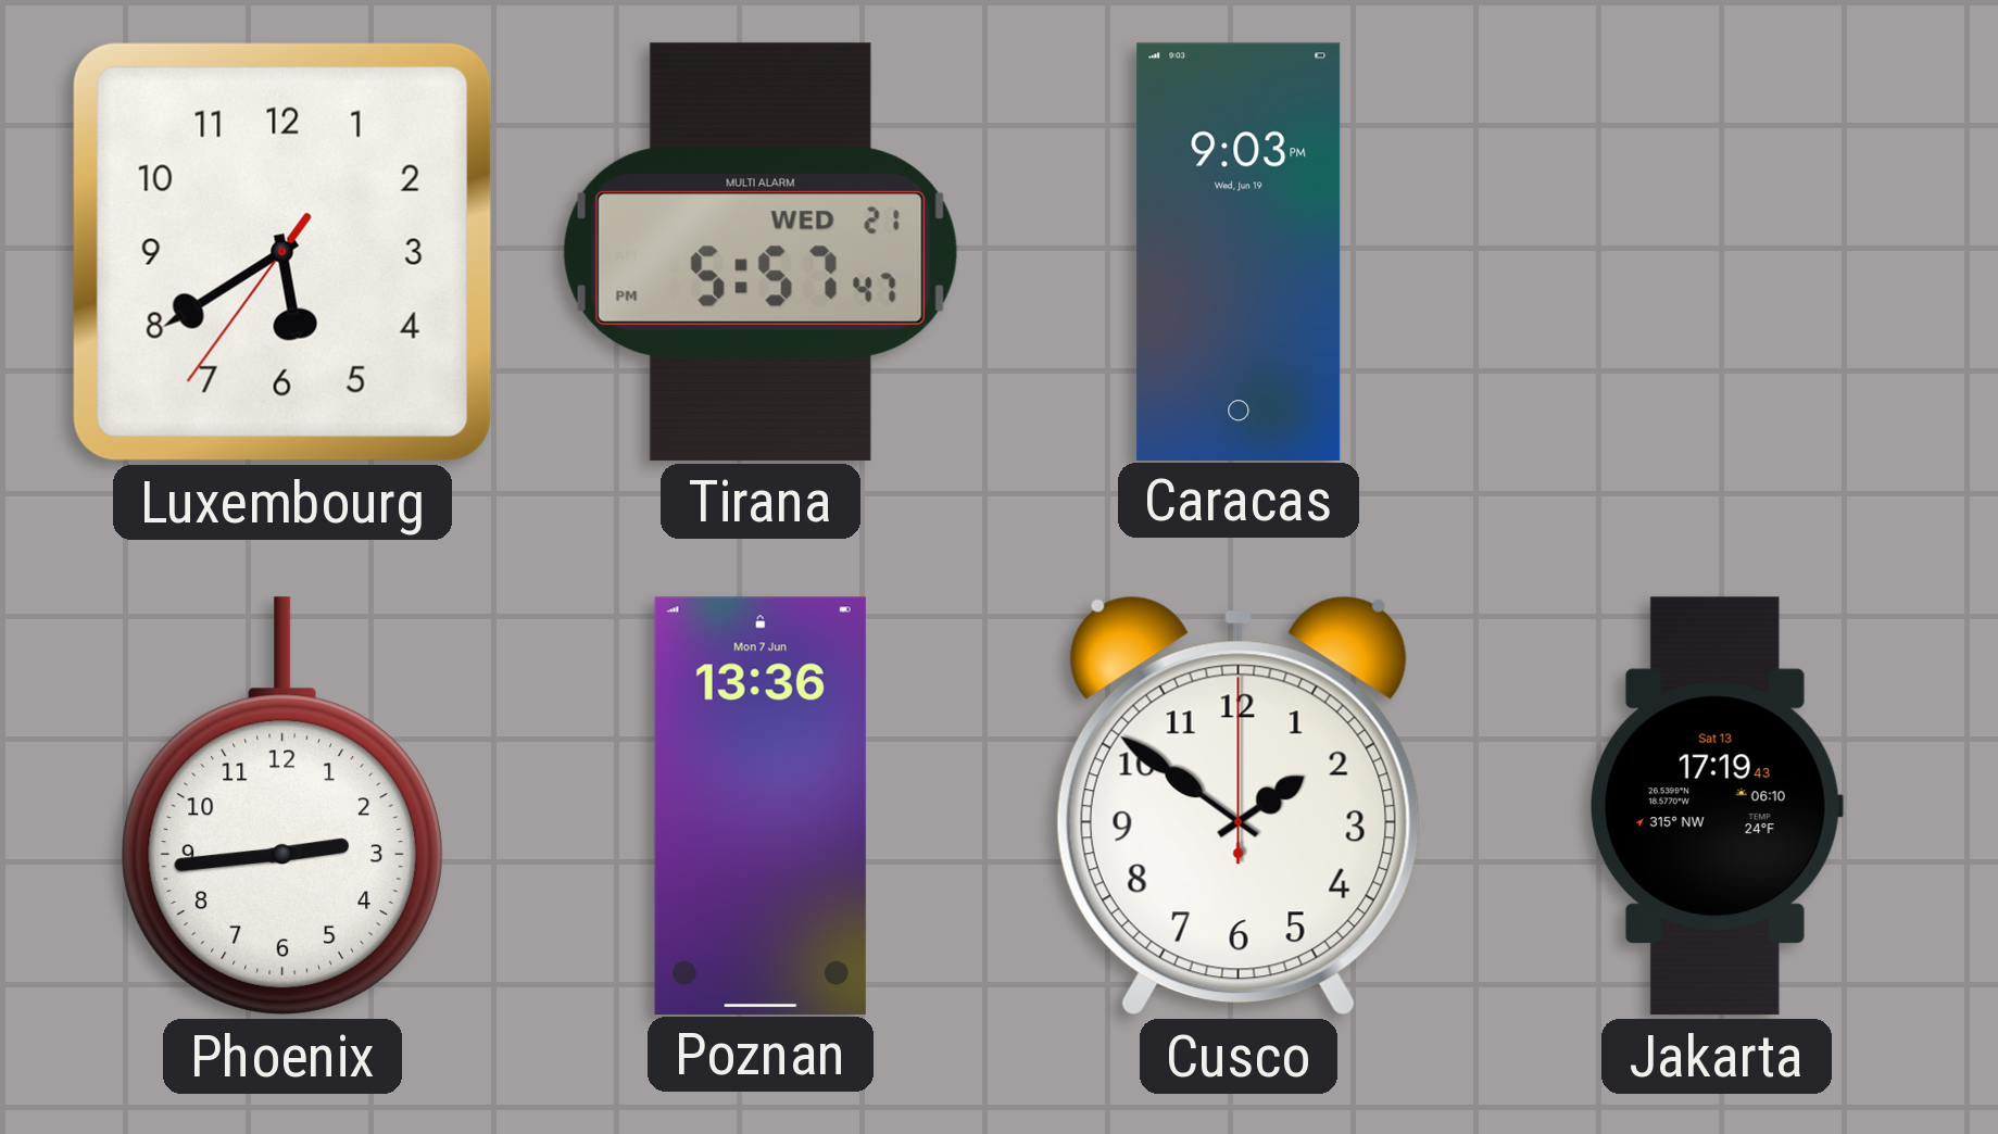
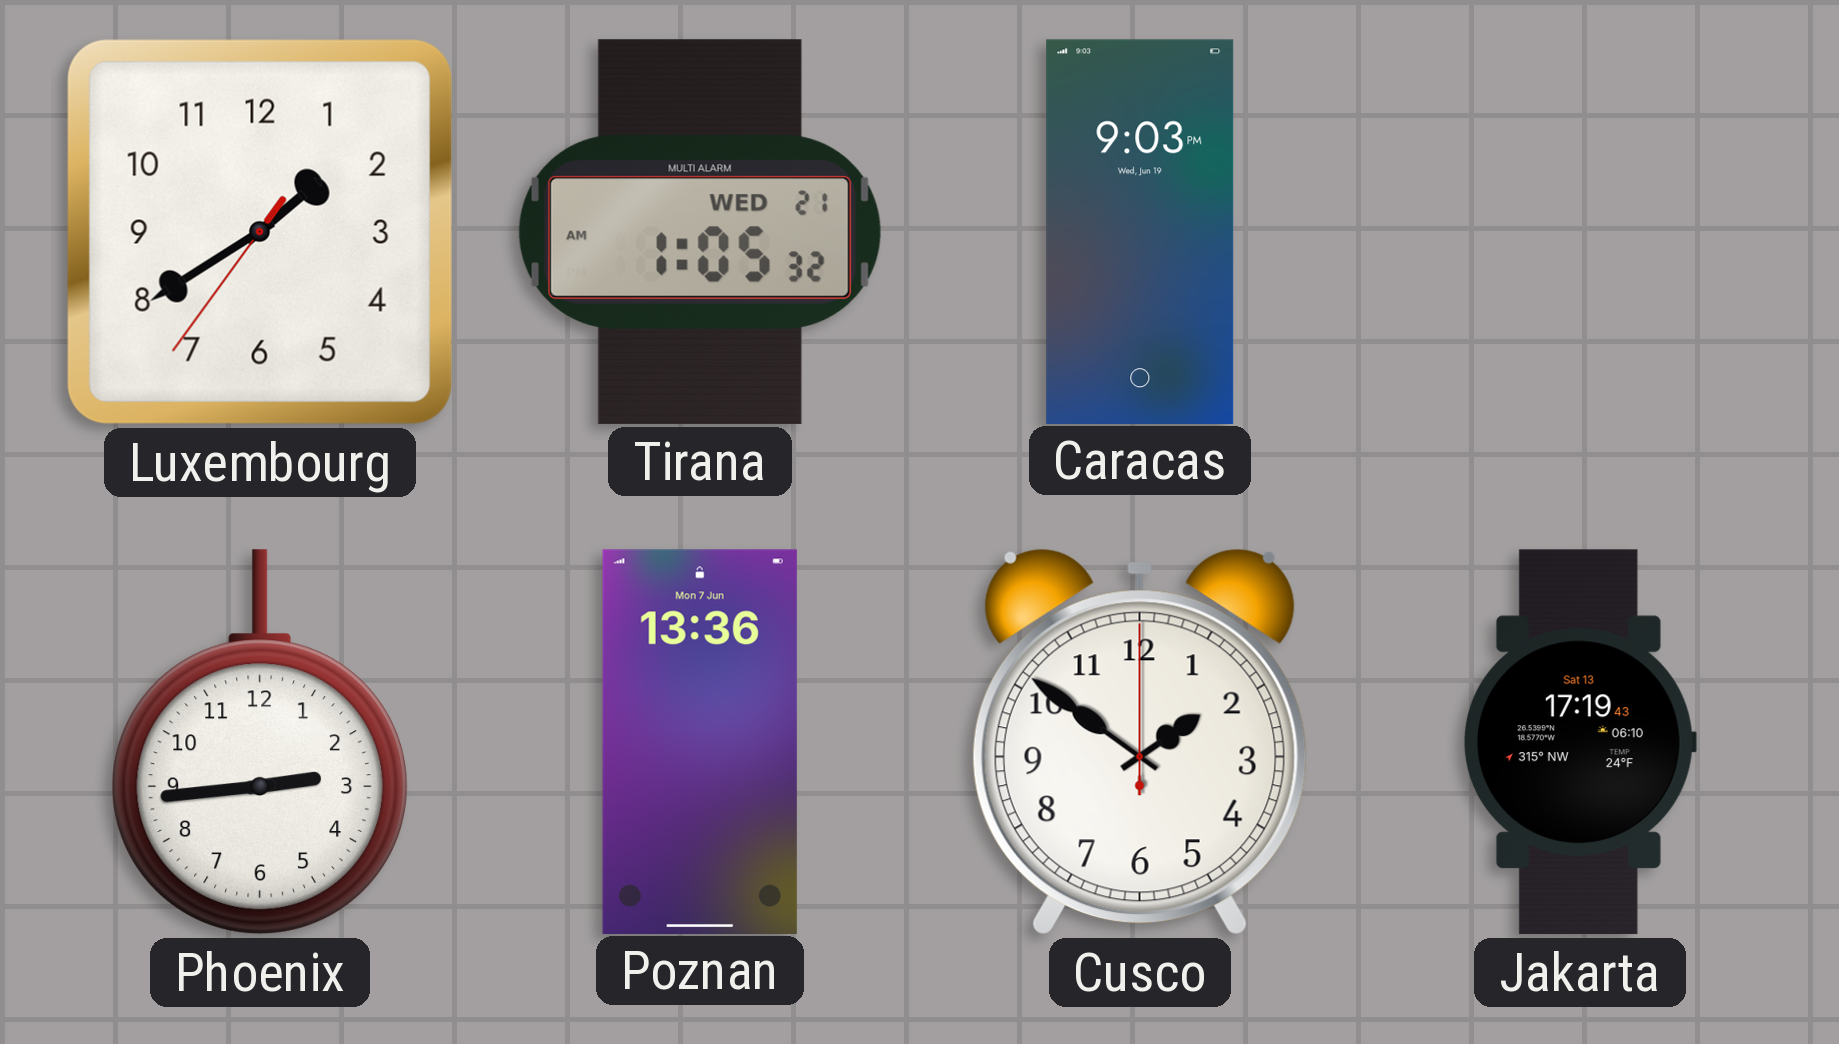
Luxembourg: 5:39 -> 1:39
Tirana: 5:57 -> 1:05
